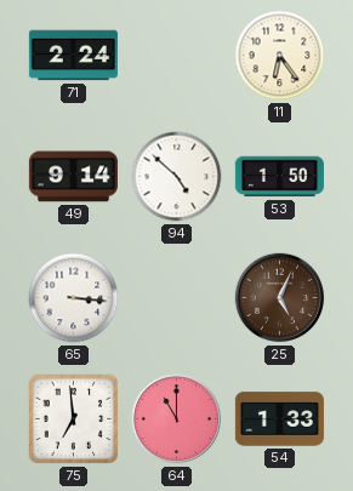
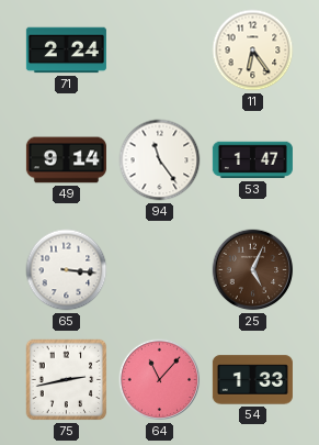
94: 4:52 -> 11:24
53: 1:50 -> 1:47
75: 6:59 -> 2:43
64: 11:00 -> 11:07
